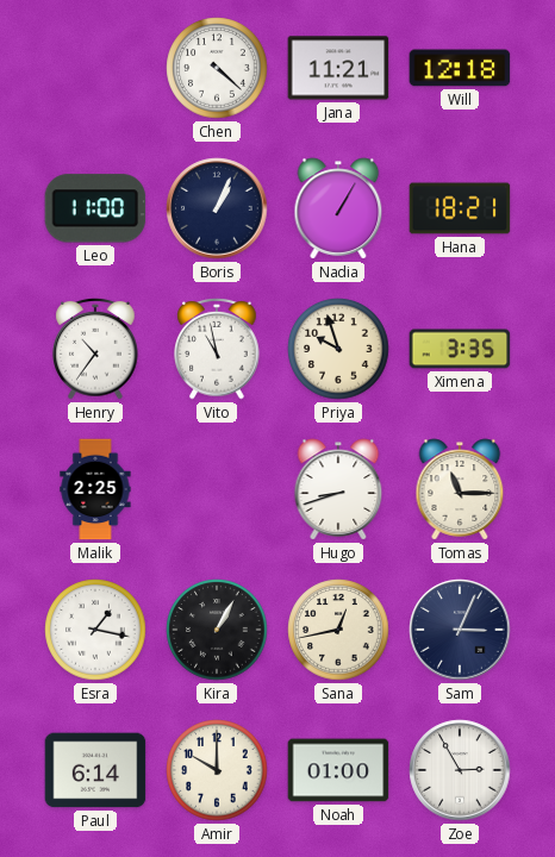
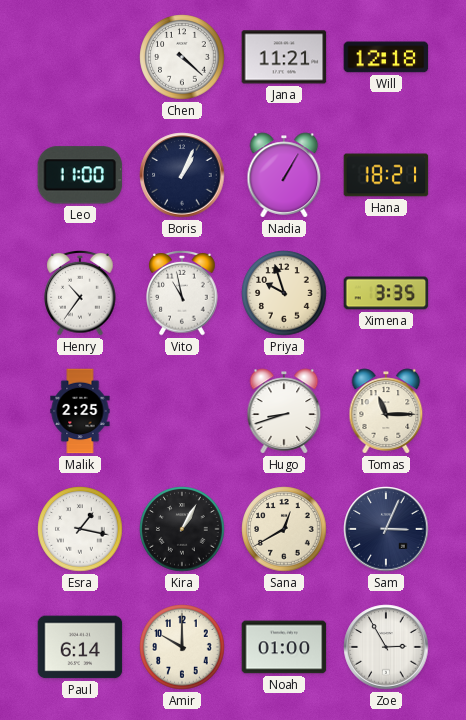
Sana: 12:43 -> 12:40
